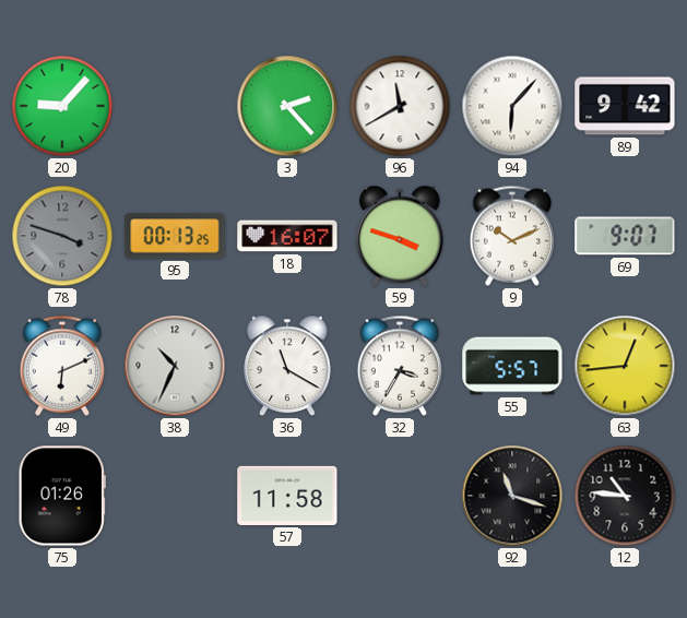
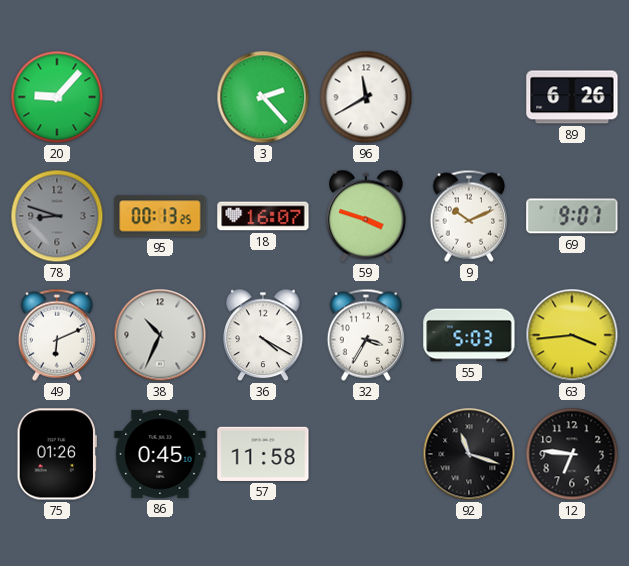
94: 6:07 -> none
89: 9:42 -> 6:26
78: 3:48 -> 8:48
36: 11:20 -> 4:20
55: 5:57 -> 5:03
63: 12:44 -> 3:44
86: none -> 0:45
12: 10:46 -> 6:46
